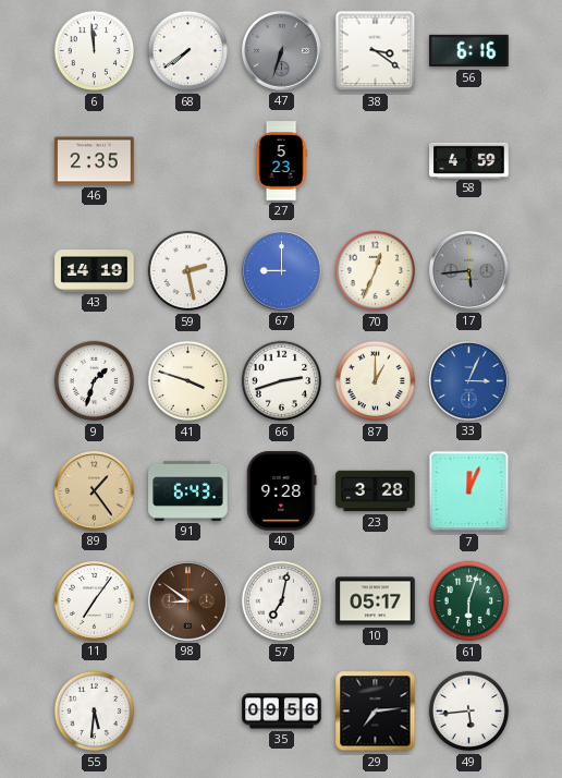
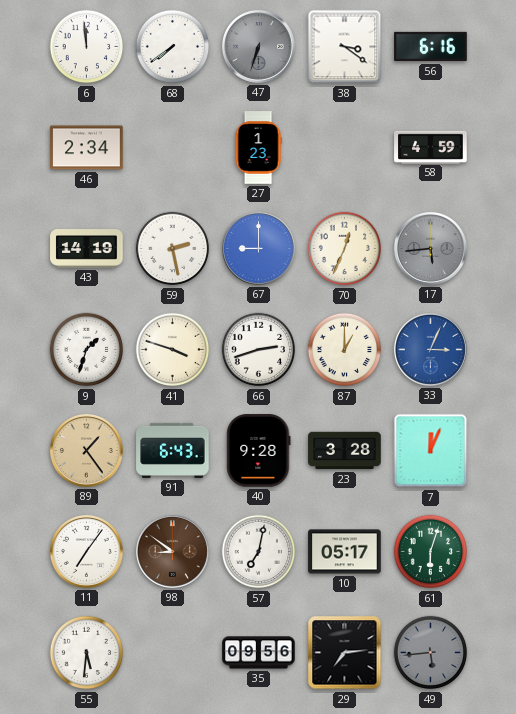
46: 2:35 -> 2:34
27: 5:23 -> 1:23
49 dial: white -> grey
